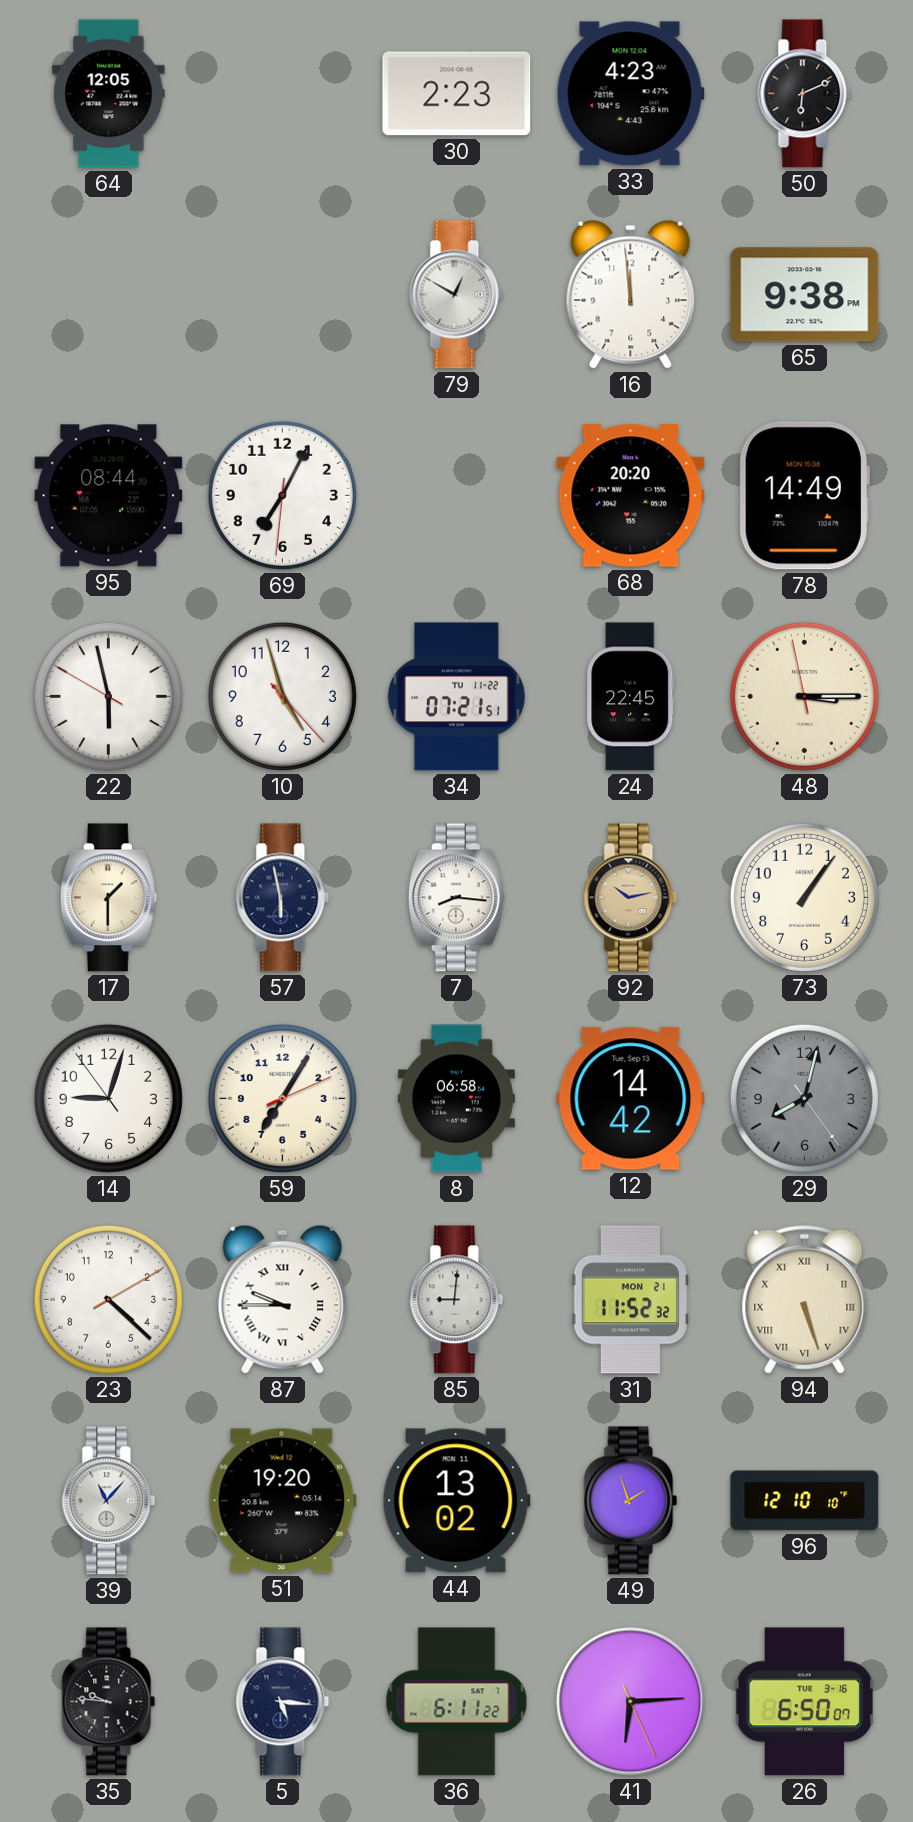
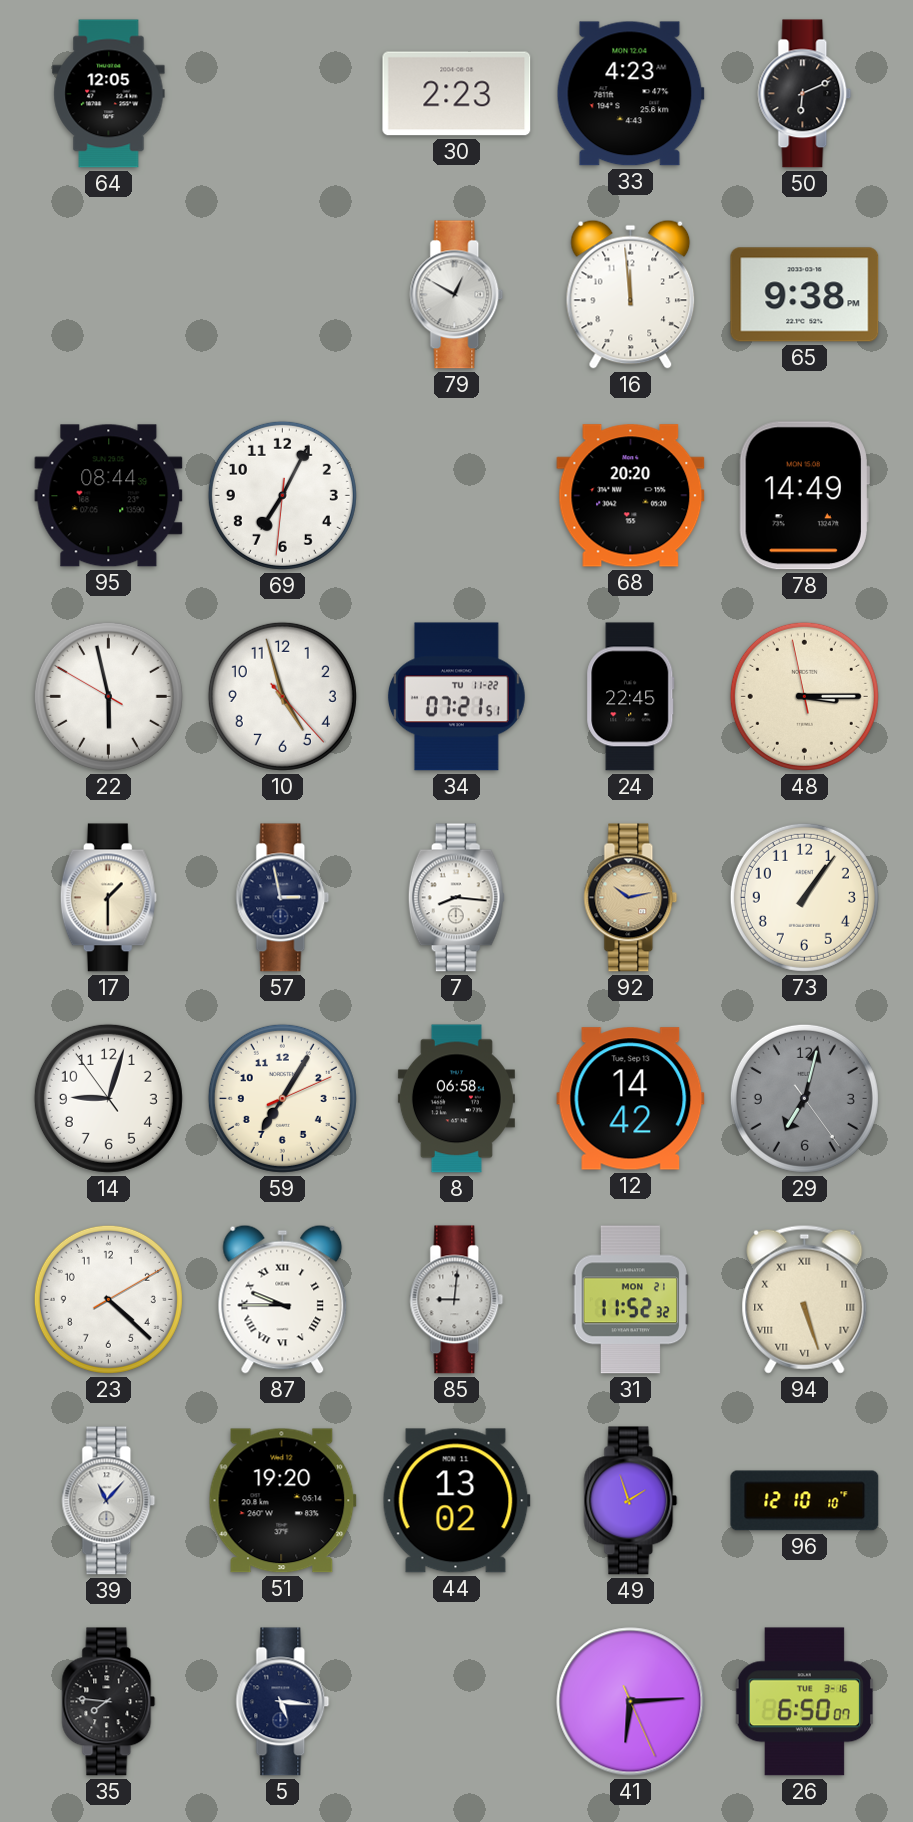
57: 5:58 -> 2:58
29: 8:02 -> 7:02
35: 9:46 -> 7:46
36: 6:11 -> none
